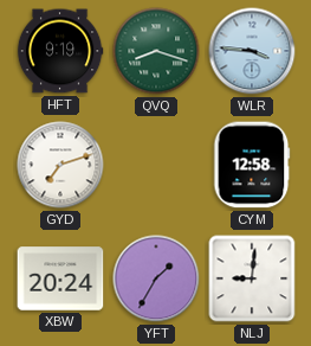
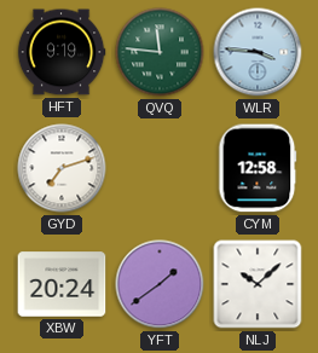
QVQ: 8:18 -> 11:46
YFT: 1:35 -> 1:39
NLJ: 9:01 -> 10:08
